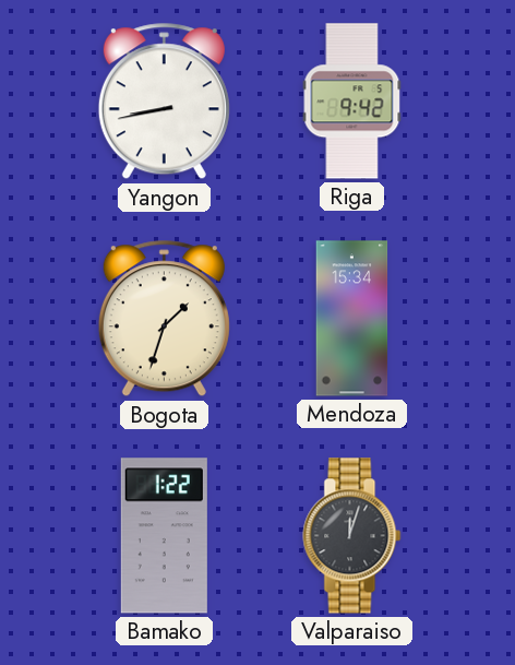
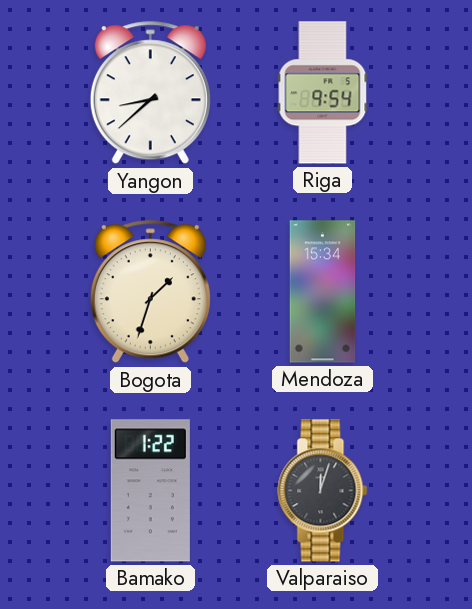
Yangon: 8:43 -> 8:38
Riga: 9:42 -> 9:54
